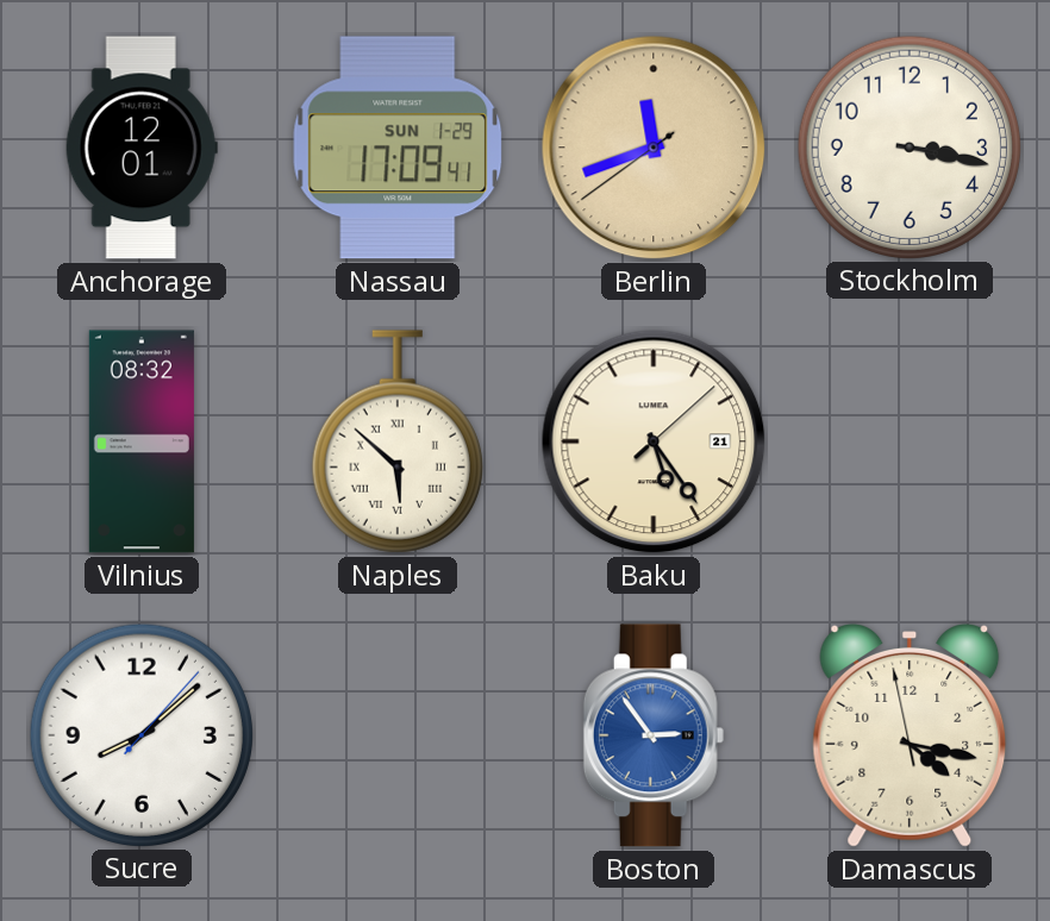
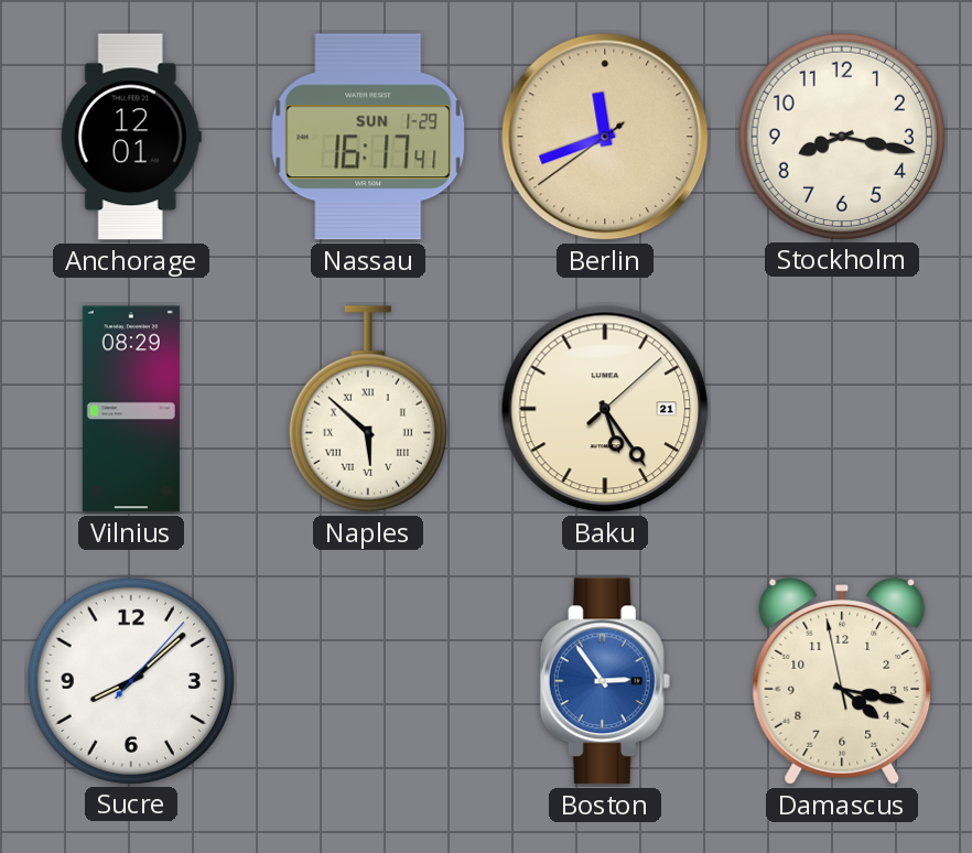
Nassau: 17:09 -> 16:17
Stockholm: 3:17 -> 8:17
Vilnius: 08:32 -> 08:29
